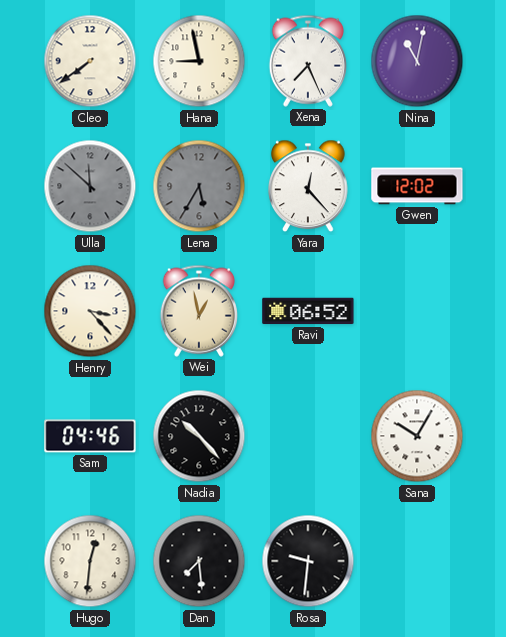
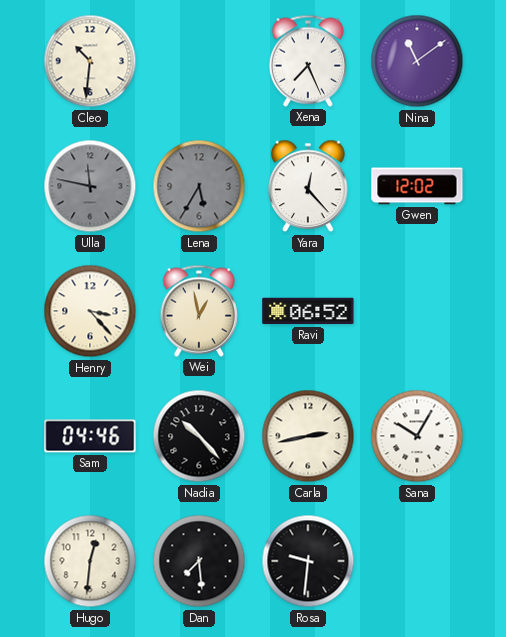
Cleo: 7:39 -> 10:31
Hana: 8:58 -> none
Nina: 11:02 -> 11:09
Ulla: 11:52 -> 11:47
Carla: none -> 2:43
